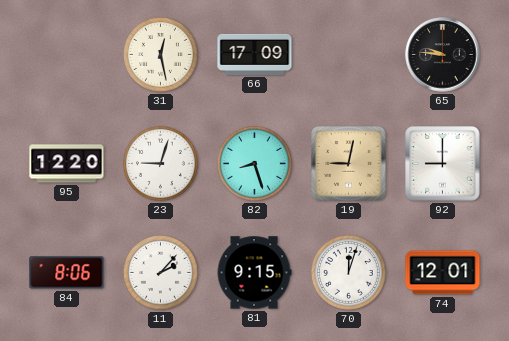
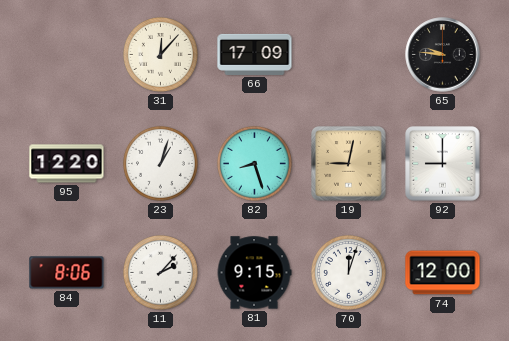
31: 12:28 -> 12:07
23: 9:03 -> 1:03
74: 12:01 -> 12:00
